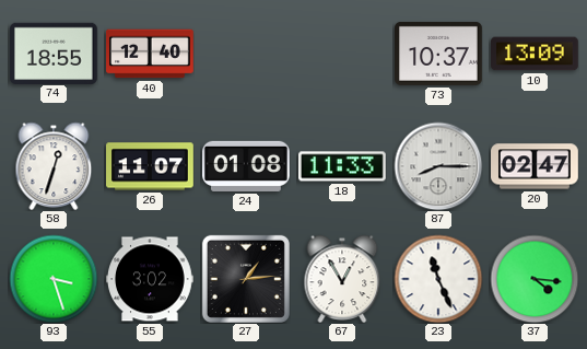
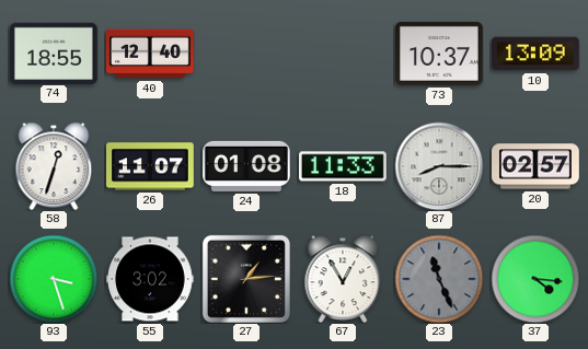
20: 02:47 -> 02:57
23 dial: white -> grey
